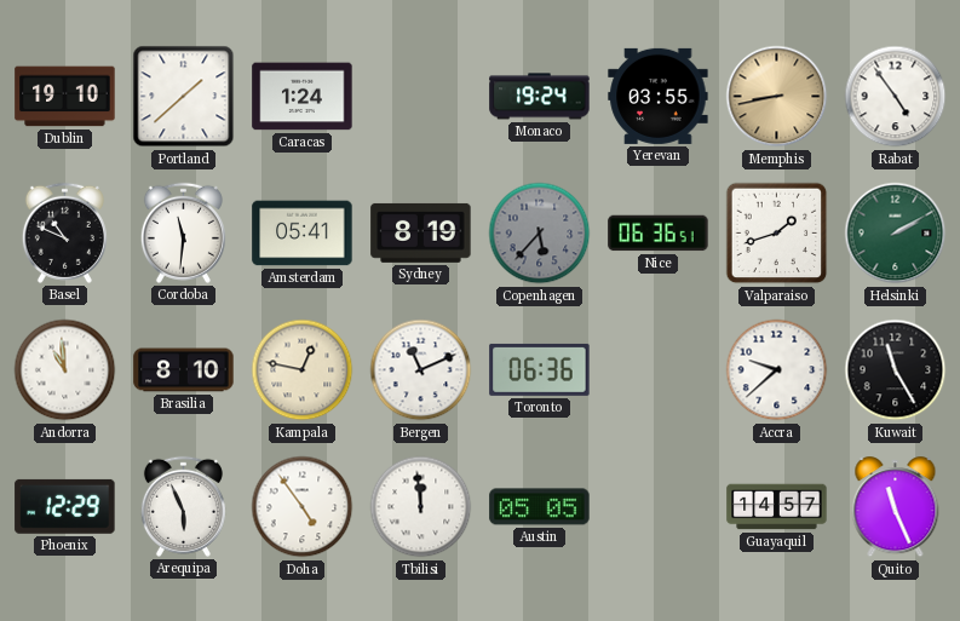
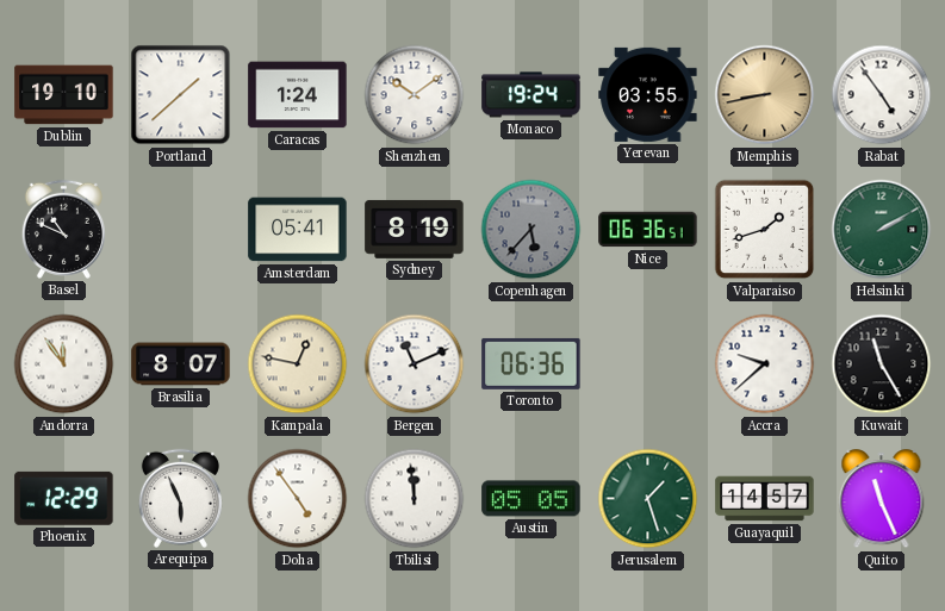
Shenzhen: none -> 10:09
Cordoba: 11:31 -> none
Andorra: 10:59 -> 11:54
Brasilia: 8:10 -> 8:07
Jerusalem: none -> 1:27
